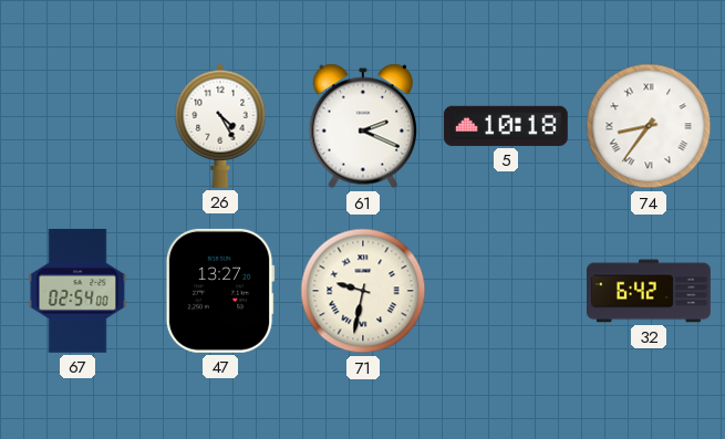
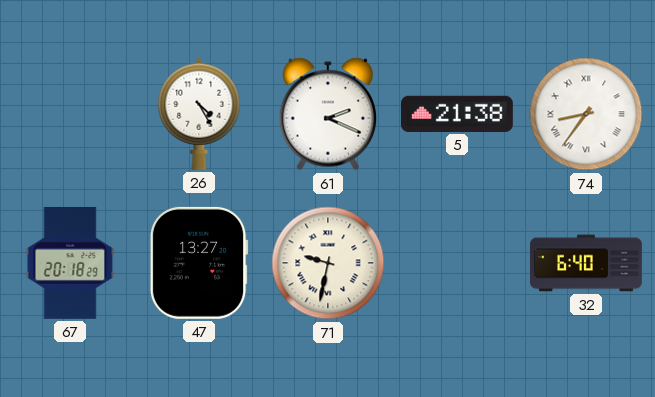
5: 10:18 -> 21:38
67: 02:54 -> 20:18
32: 6:42 -> 6:40
